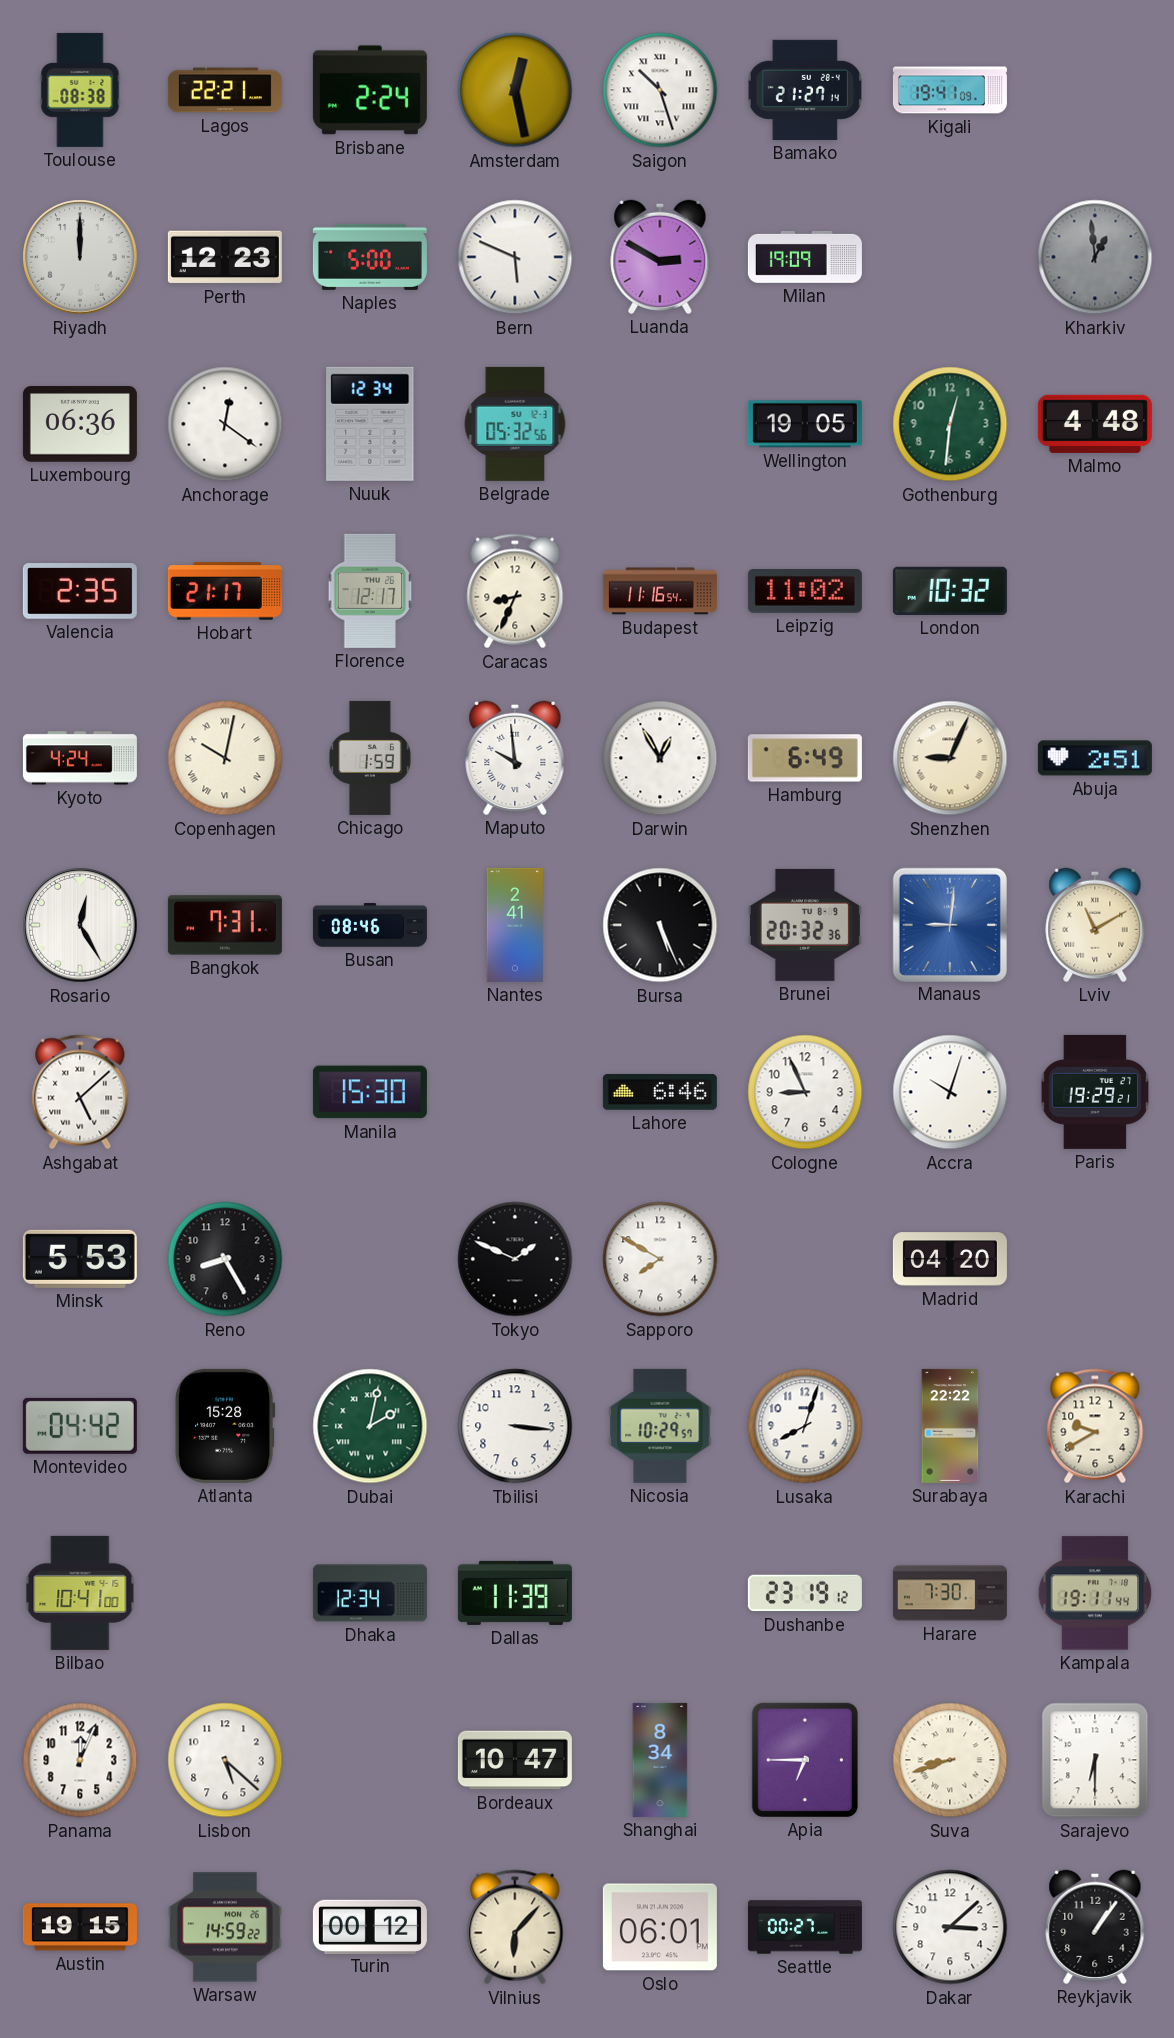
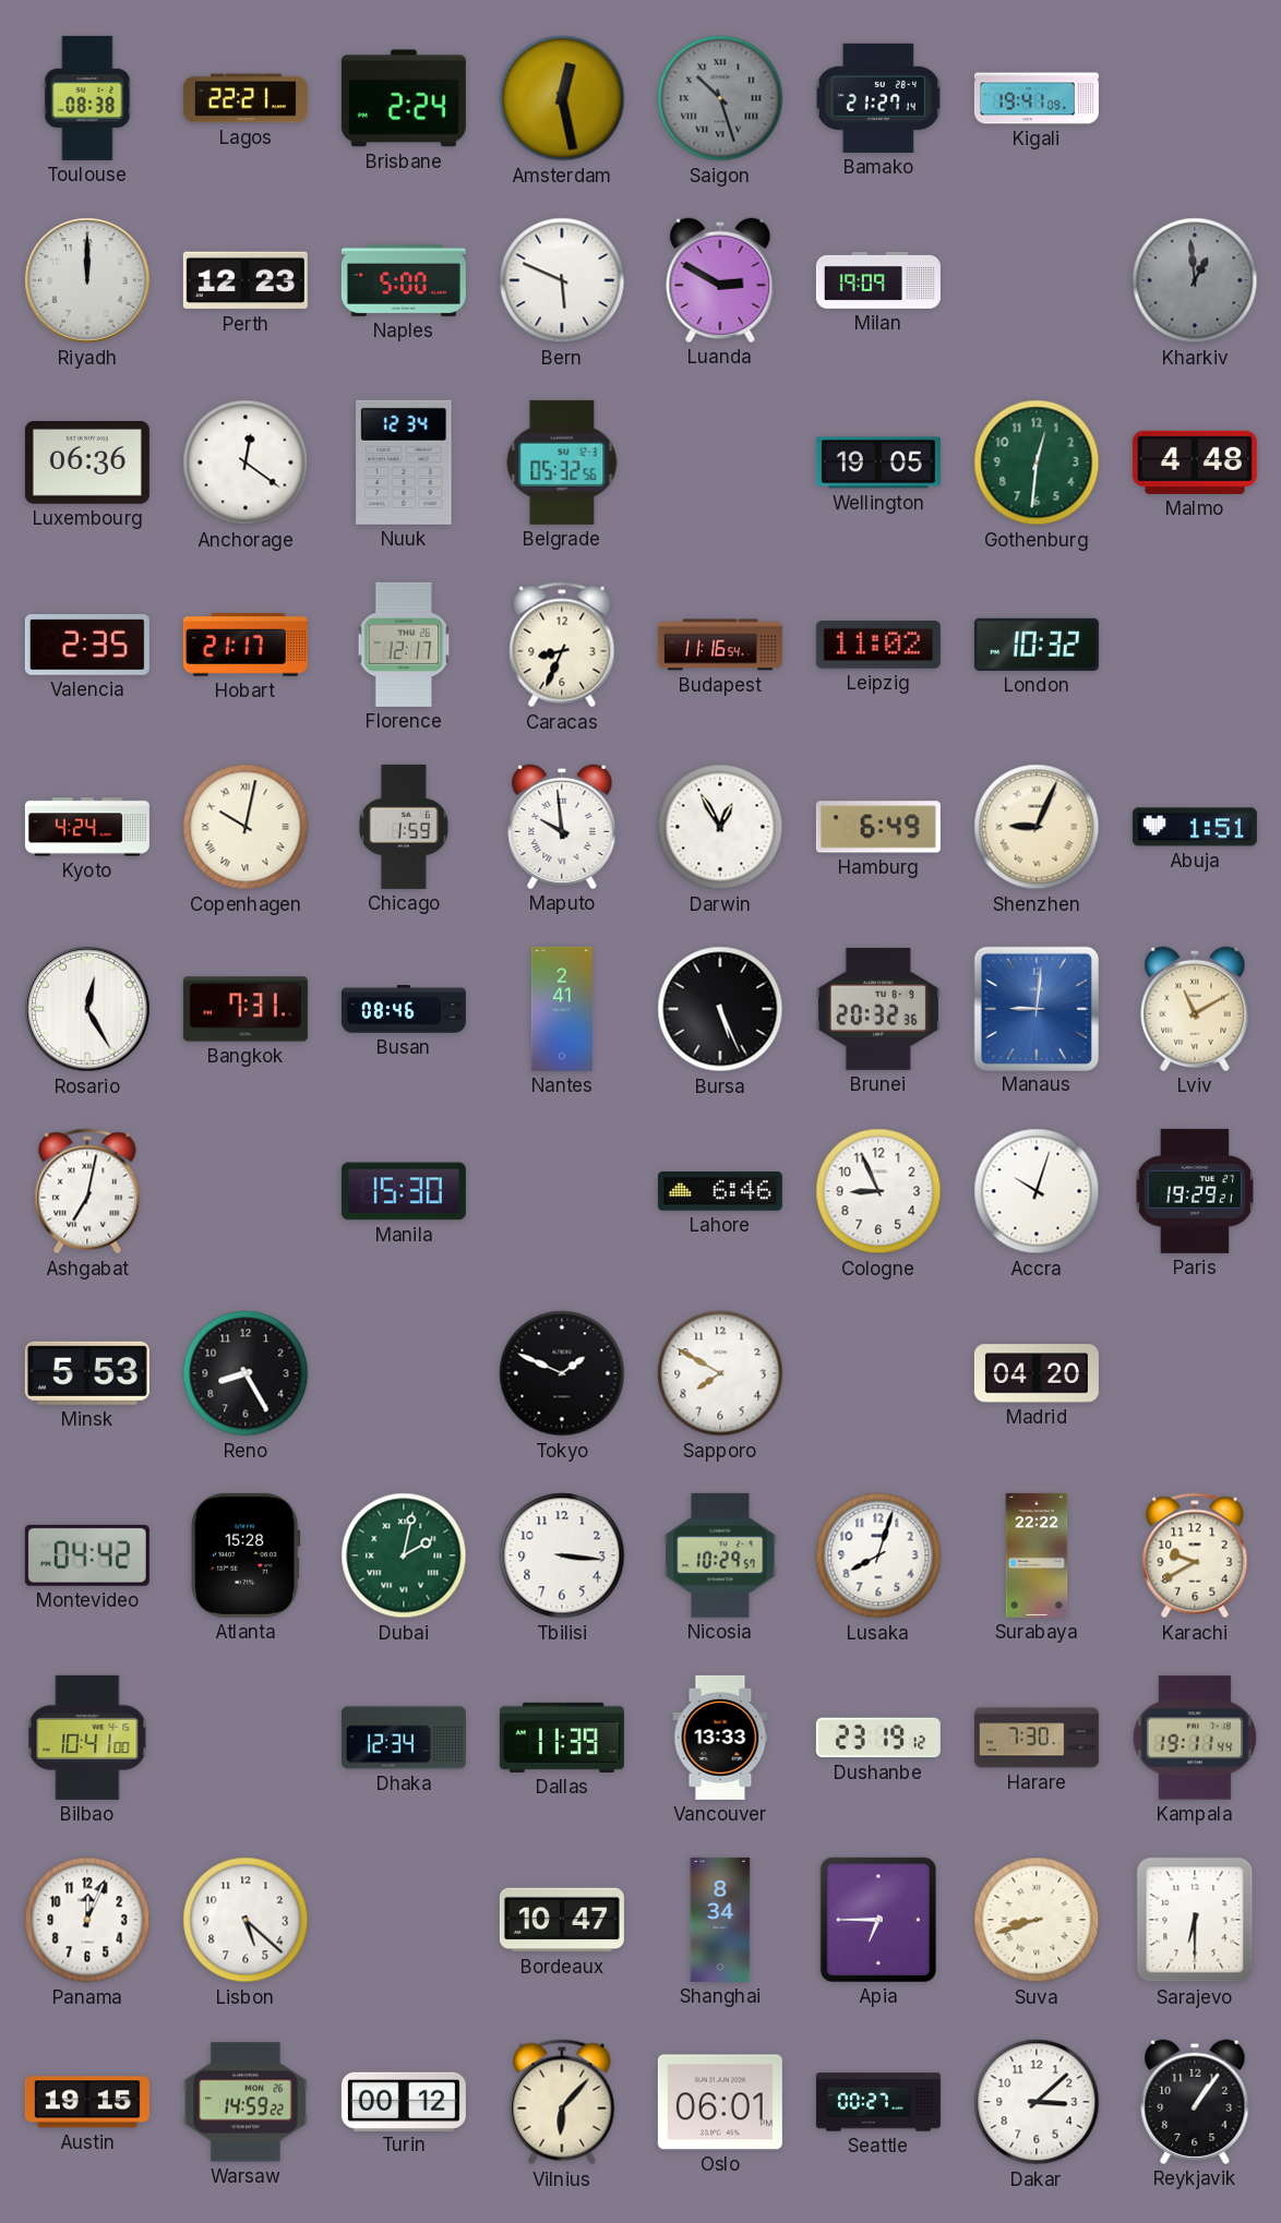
Saigon dial: white -> grey
Abuja: 2:51 -> 1:51
Ashgabat: 5:08 -> 7:02
Vancouver: none -> 13:33
